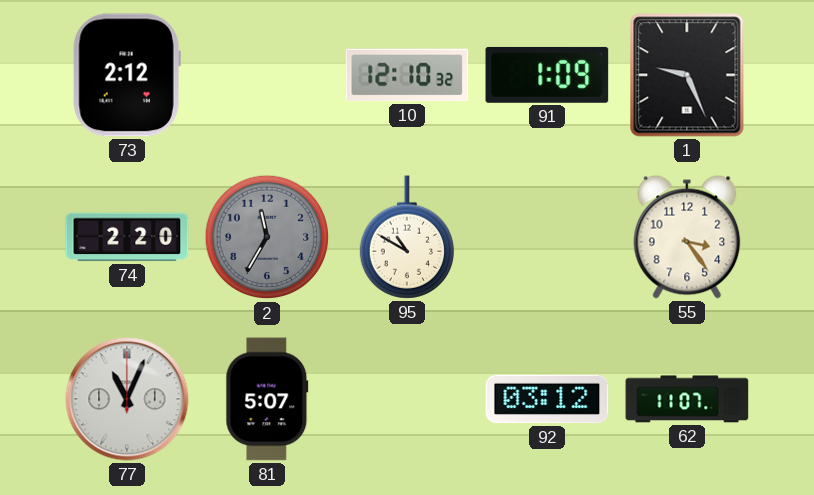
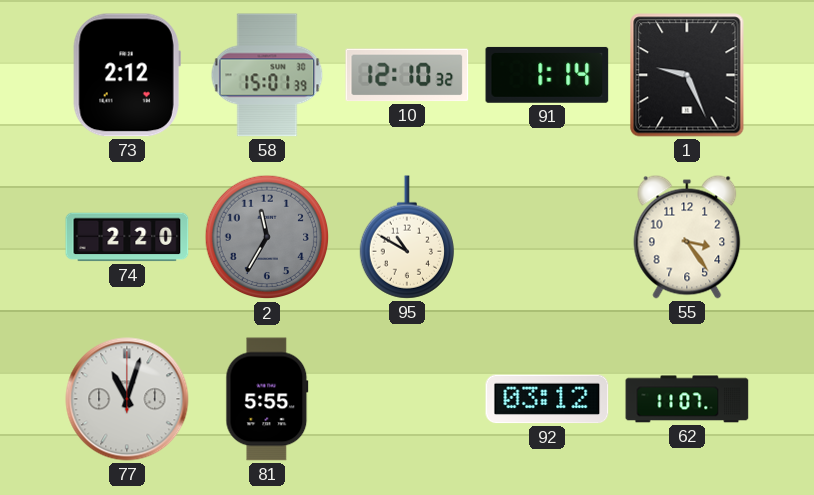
58: none -> 15:01
91: 1:09 -> 1:14
77: 11:04 -> 11:03
81: 5:07 -> 5:55
